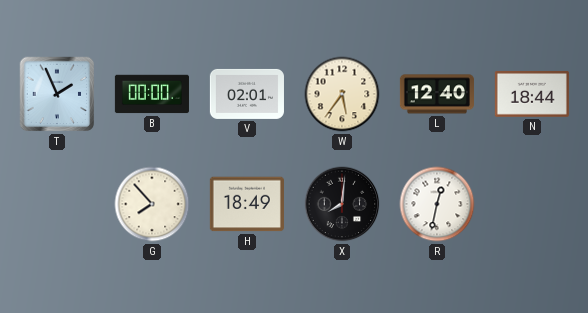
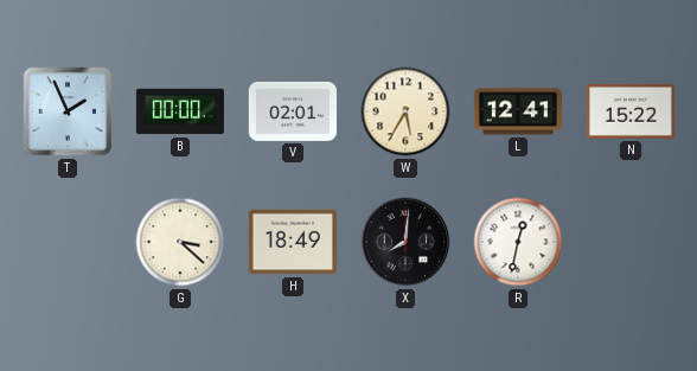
W: 5:36 -> 5:35
L: 12:40 -> 12:41
N: 18:44 -> 15:22
G: 7:53 -> 3:22
